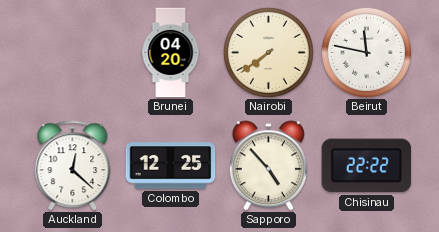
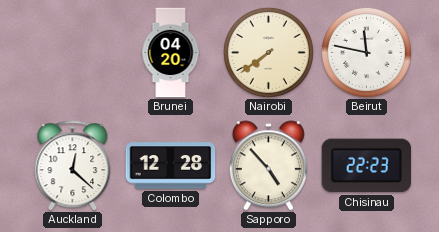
Colombo: 12:25 -> 12:28
Chisinau: 22:22 -> 22:23
